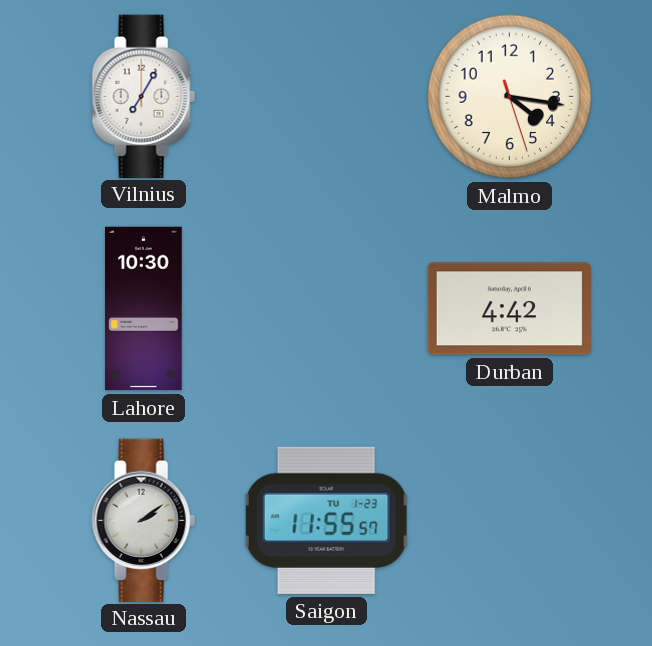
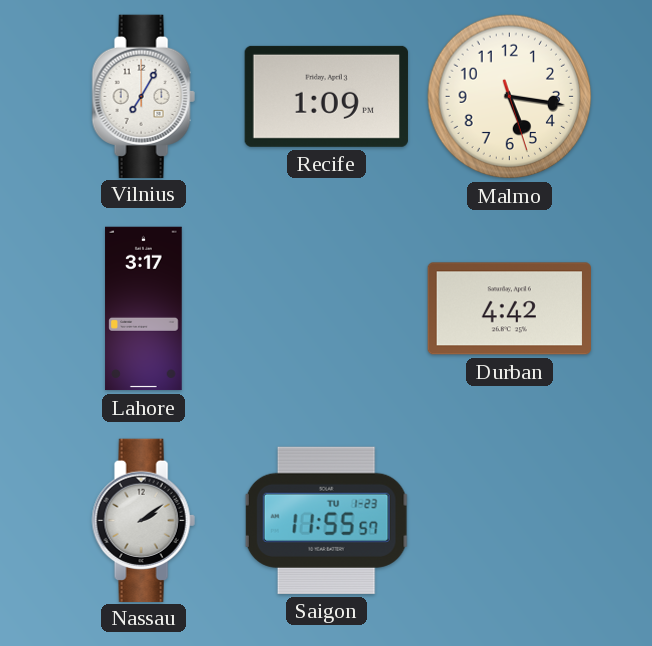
Recife: none -> 1:09
Malmo: 4:16 -> 5:16
Lahore: 10:30 -> 3:17
